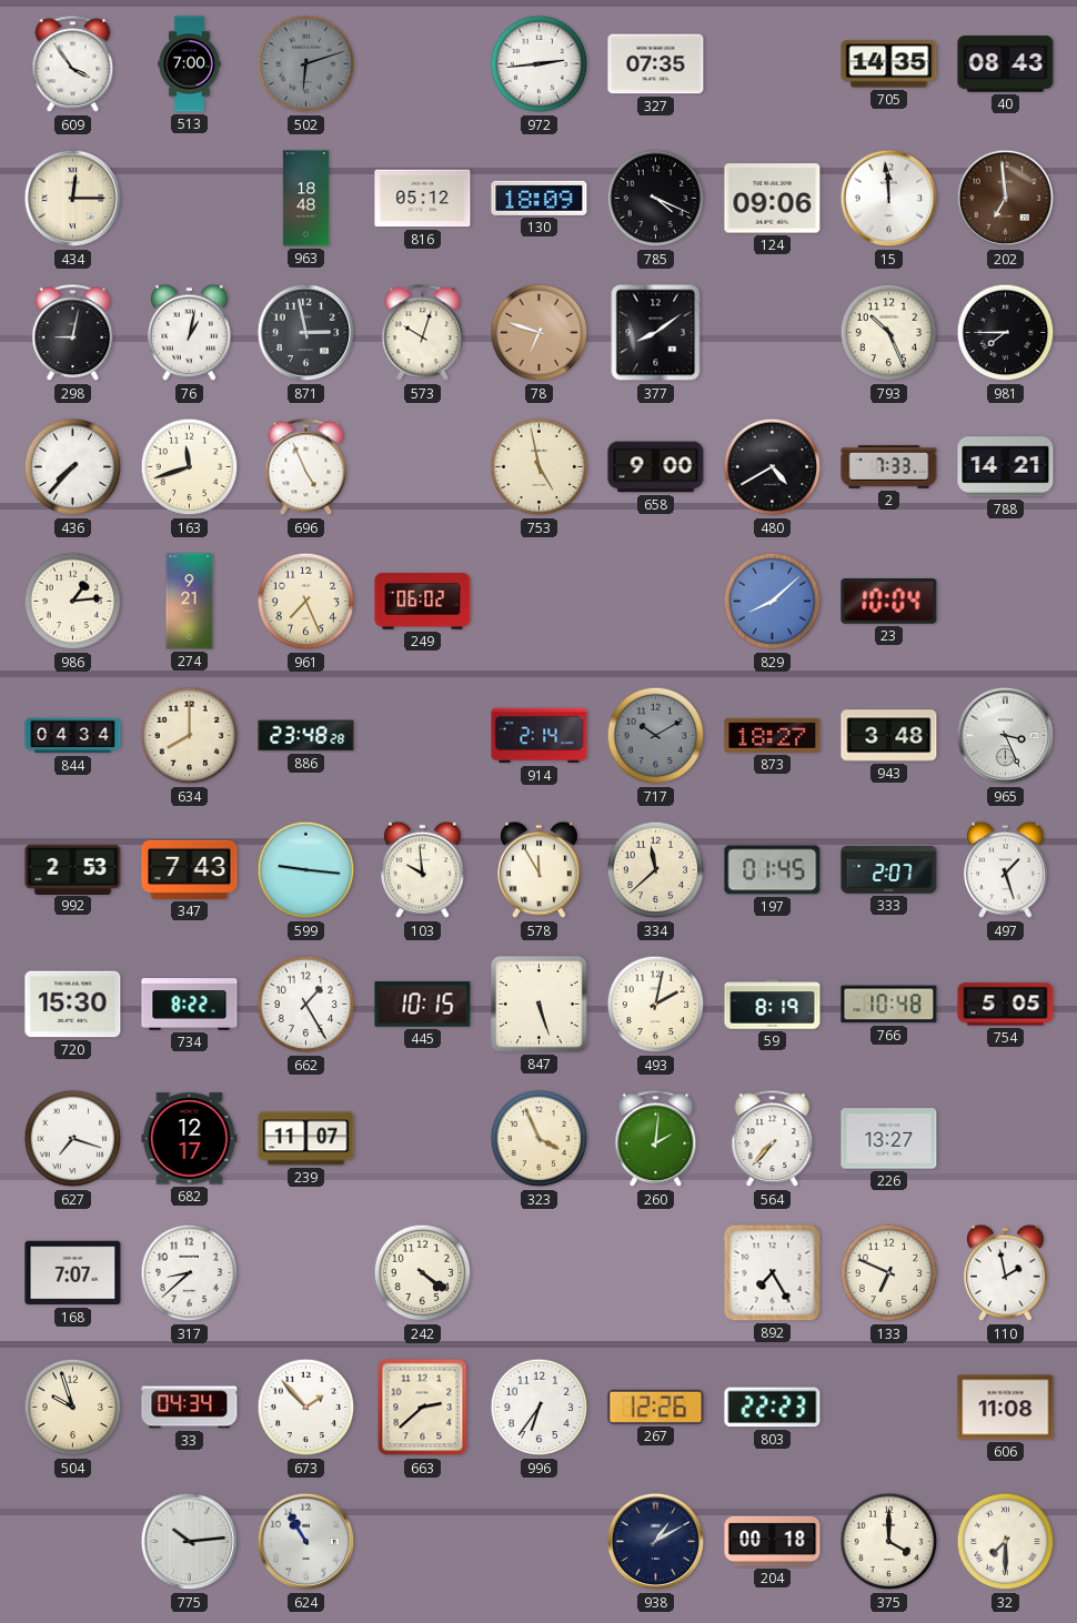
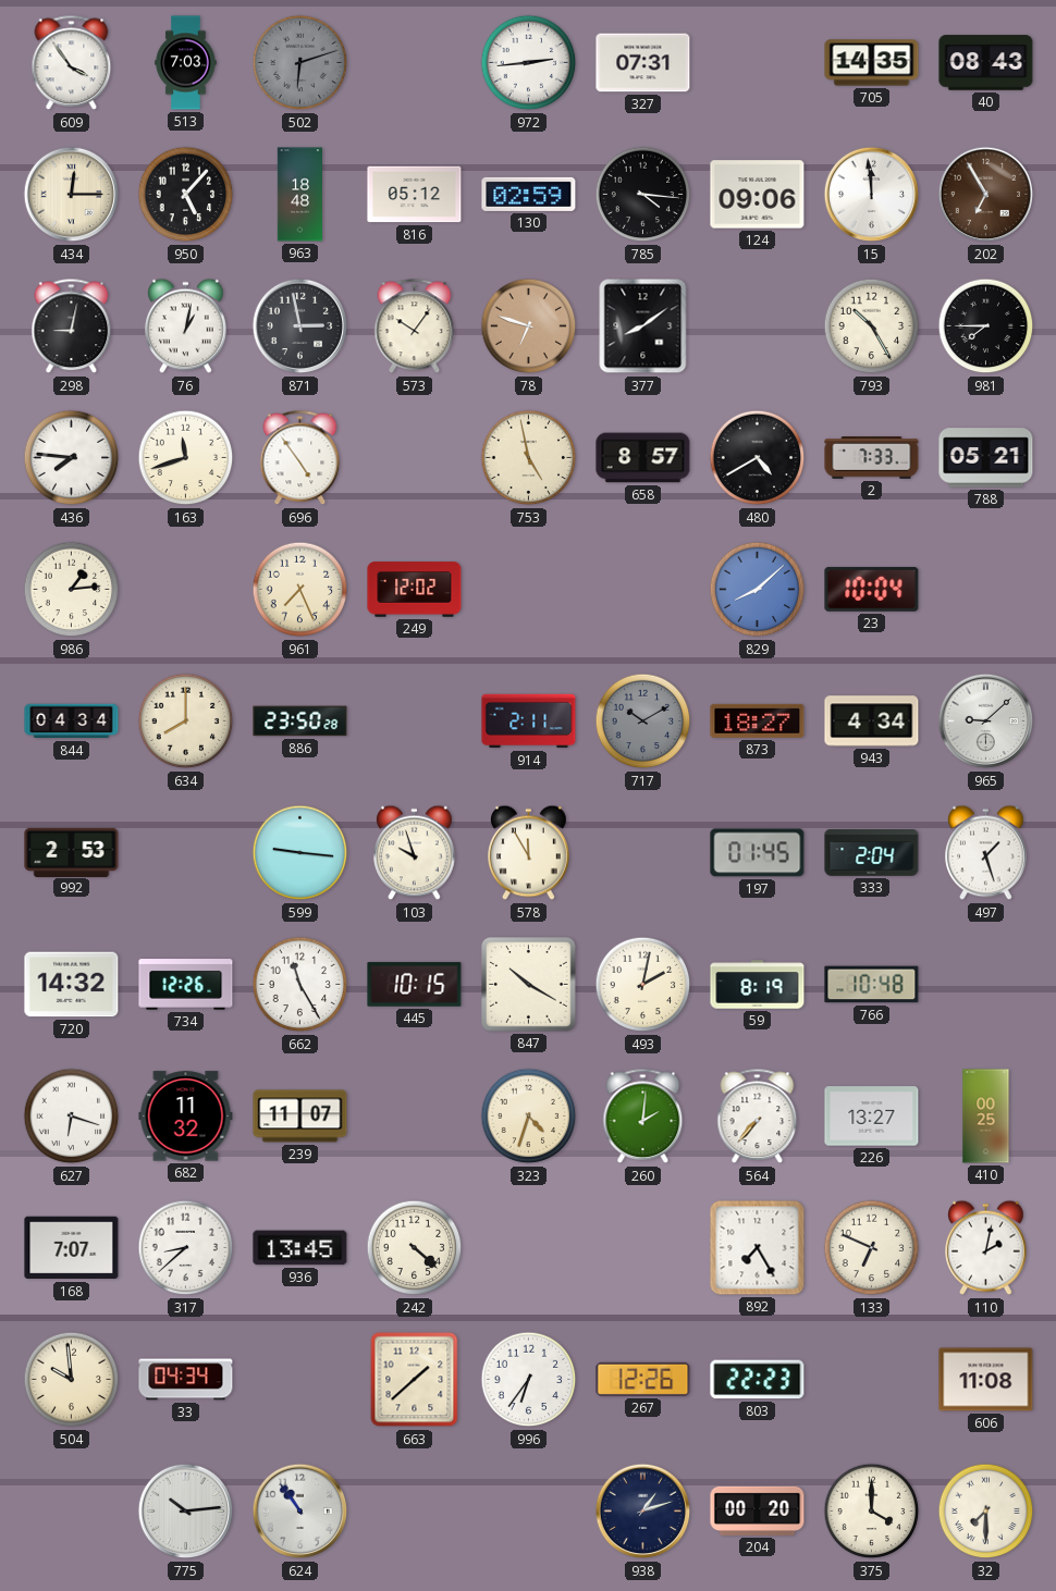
513: 7:00 -> 7:03
327: 07:35 -> 07:31
950: none -> 5:07
130: 18:09 -> 02:59
785: 4:19 -> 4:16
202: 6:59 -> 6:55
573: 10:03 -> 10:06
793: 10:26 -> 10:25
436: 7:37 -> 7:46
696: 4:56 -> 4:54
658: 9:00 -> 8:57
788: 14:21 -> 05:21
274: 9:21 -> none
249: 06:02 -> 12:02
886: 23:48 -> 23:50
914: 2:14 -> 2:11
943: 3:48 -> 4:34
965: 3:26 -> 9:08
347: 7:43 -> none
103: 9:59 -> 9:57
334: 11:38 -> none
333: 2:07 -> 2:04
720: 15:30 -> 14:32
734: 8:22 -> 12:26
662: 1:25 -> 11:25
847: 5:27 -> 10:20
754: 5:05 -> none
627: 7:18 -> 6:18
682: 12:17 -> 11:32
323: 3:56 -> 4:33
410: none -> 00:25
936: none -> 13:45
242: 4:21 -> 4:22
110: 1:58 -> 2:02
504: 9:57 -> 9:59
673: 1:53 -> none
663: 2:38 -> 1:38
624: 10:55 -> 10:54
938: 1:10 -> 1:12
204: 00:18 -> 00:20
